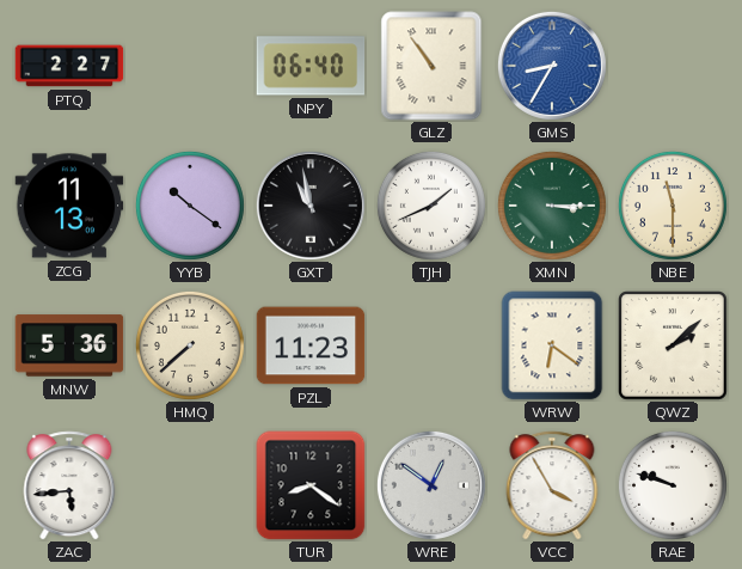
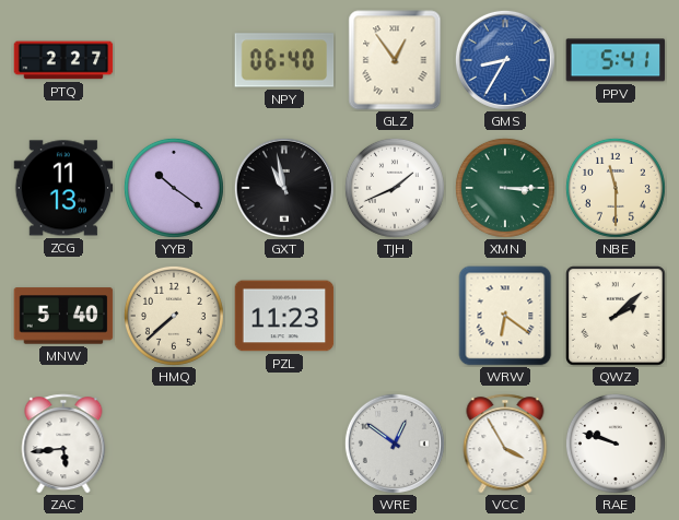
GLZ: 10:54 -> 12:54
PPV: none -> 5:41
MNW: 5:36 -> 5:40
TUR: 8:21 -> none
